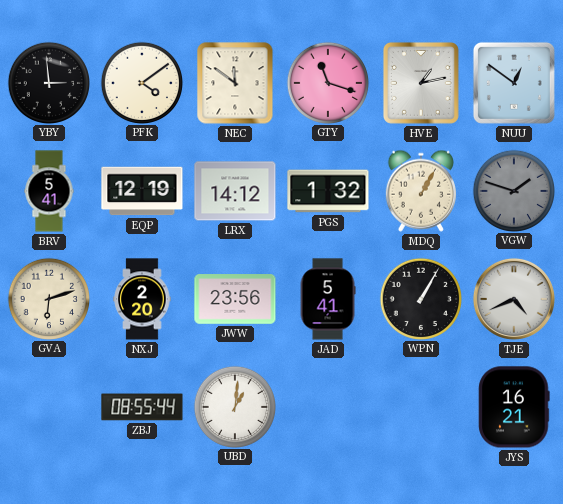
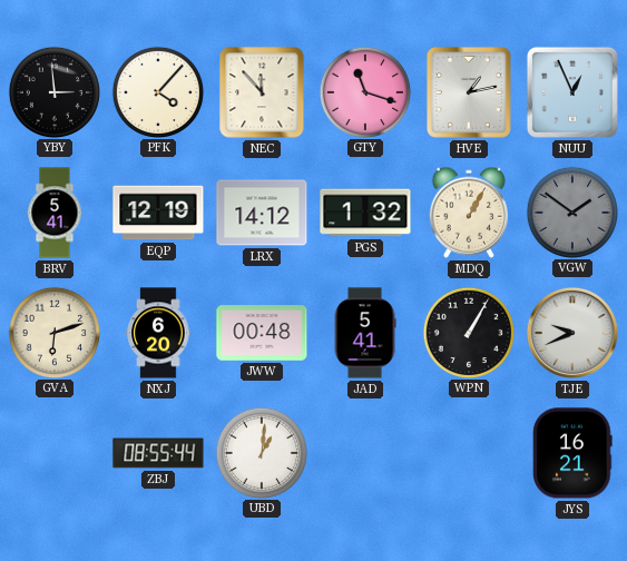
PFK: 4:09 -> 4:07
NEC: 11:51 -> 11:53
NUU: 12:51 -> 12:56
VGW: 1:48 -> 1:51
NXJ: 2:20 -> 6:20
JWW: 23:56 -> 00:48
TJE: 4:41 -> 9:41
